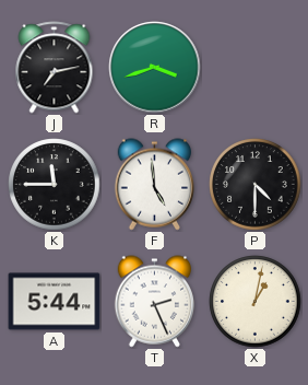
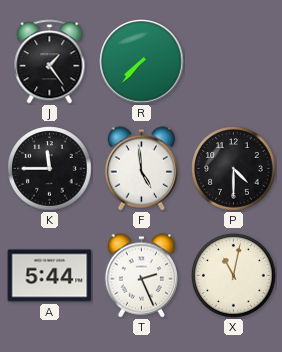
J: 7:13 -> 1:24
R: 3:42 -> 7:37
X: 1:02 -> 11:02
